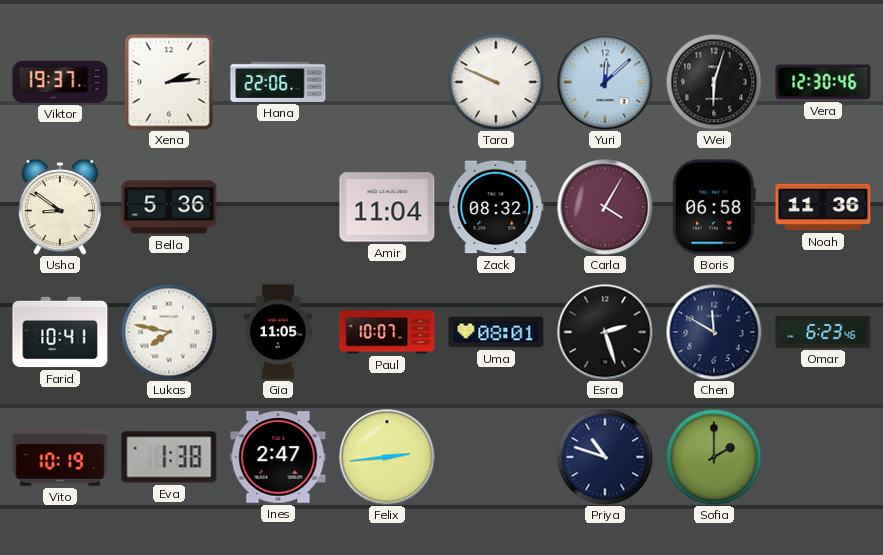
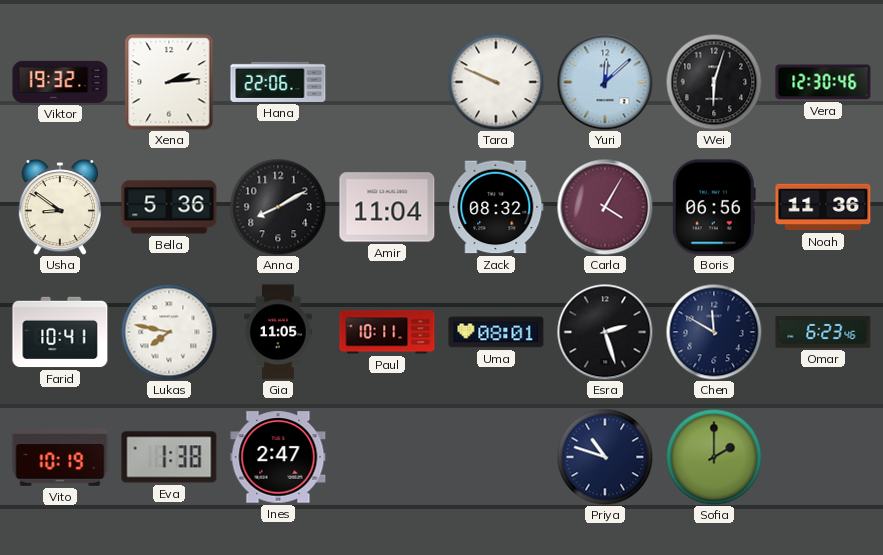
Viktor: 19:37 -> 19:32
Anna: none -> 8:10
Boris: 06:58 -> 06:56
Paul: 10:07 -> 10:11
Felix: 2:44 -> none
